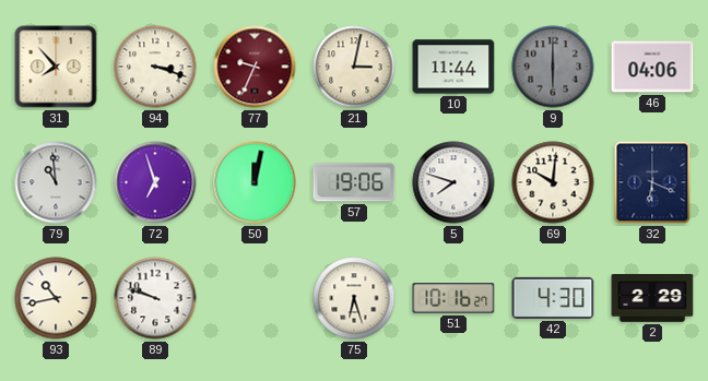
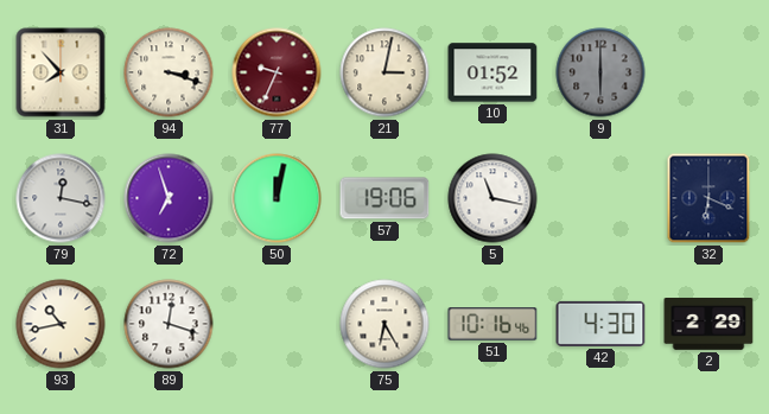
10: 11:44 -> 01:52
46: 04:06 -> none
79: 10:59 -> 12:17
5: 7:48 -> 11:17
69: 10:01 -> none
89: 9:48 -> 12:18
75: 6:27 -> 6:25
51: 10:16:27 -> 10:16:46
